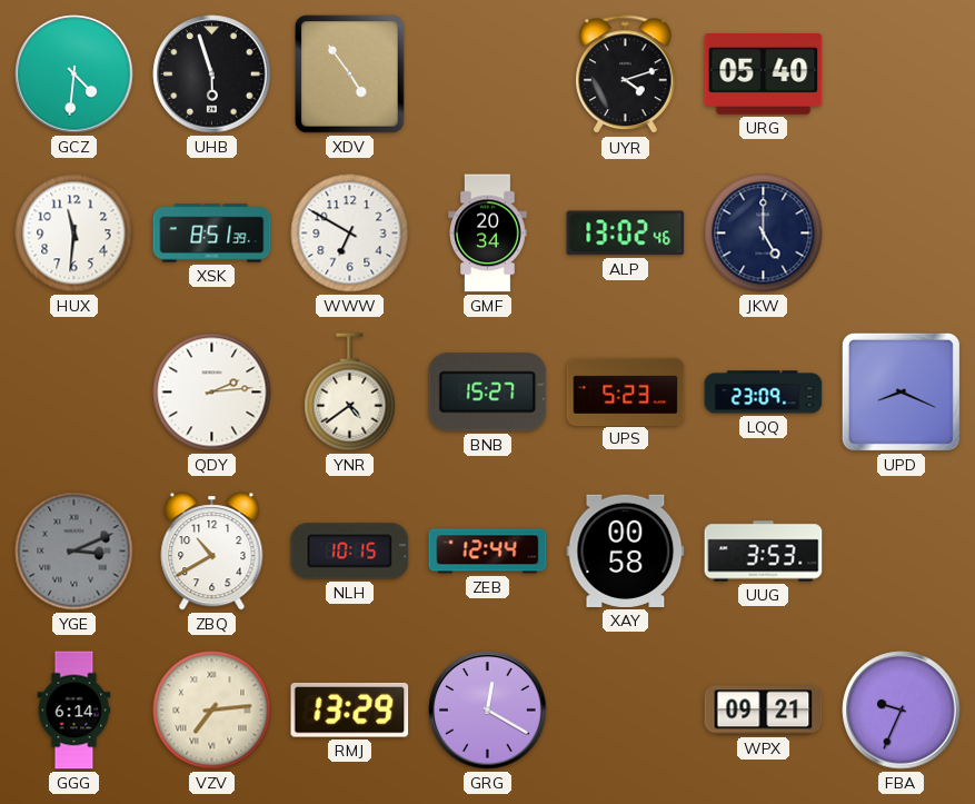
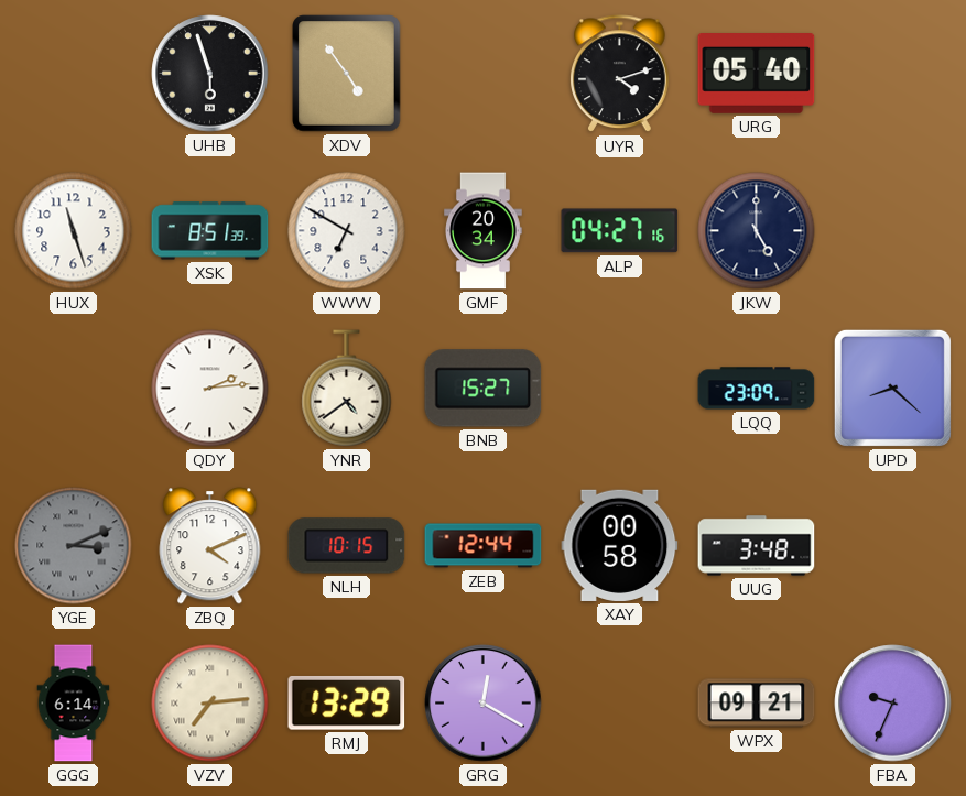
GCZ: 4:31 -> none
HUX: 11:31 -> 11:27
ALP: 13:02 -> 04:27
UPS: 5:23 -> none
UPD: 8:19 -> 8:22
ZBQ: 10:40 -> 4:11
UUG: 3:53 -> 3:48
